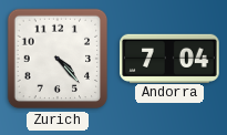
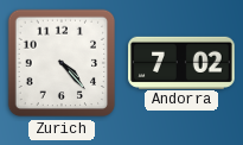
Andorra: 7:04 -> 7:02
